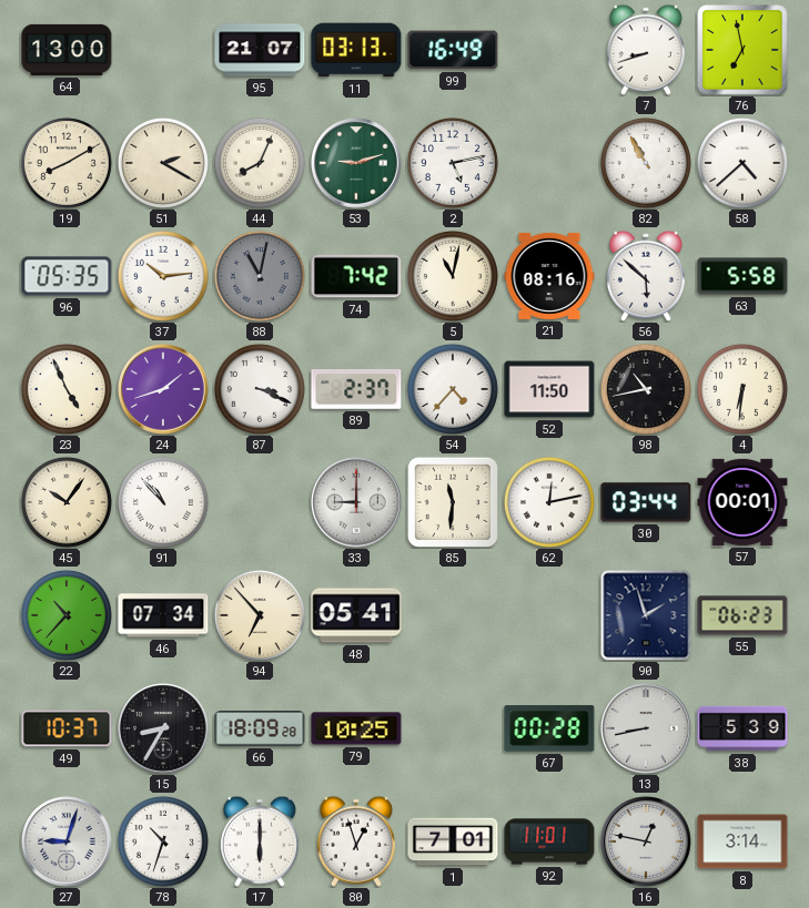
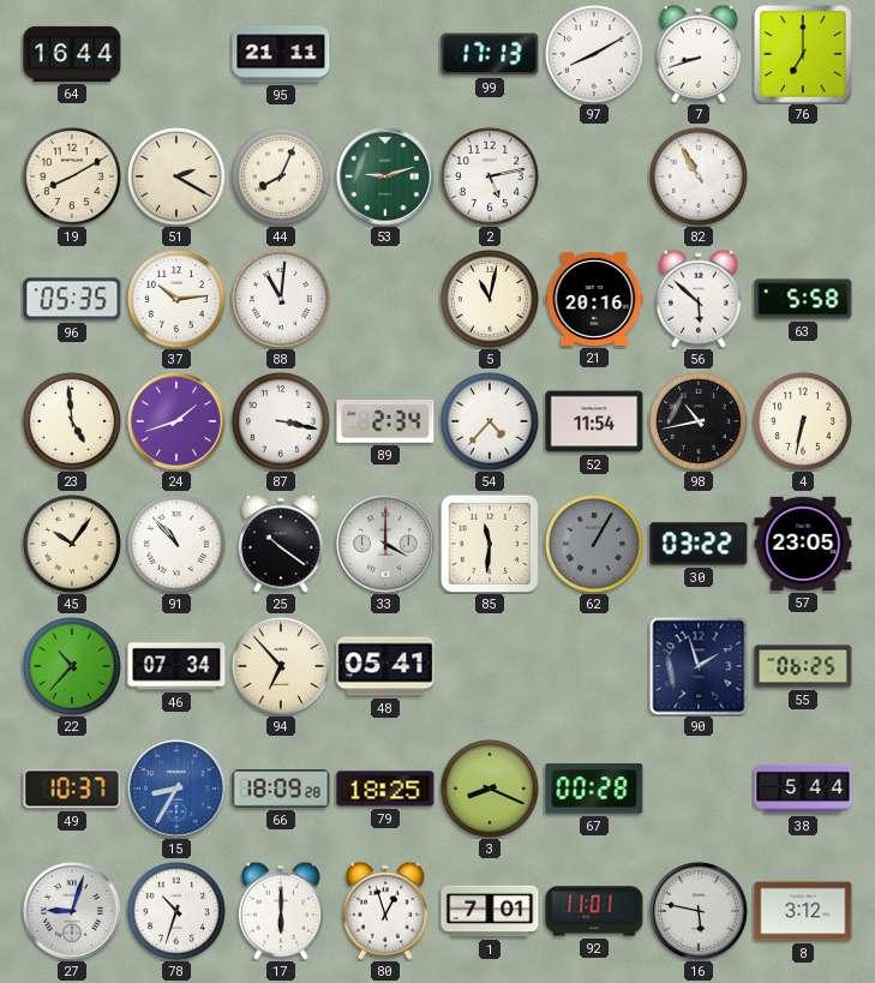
64: 13:00 -> 16:44
95: 21:07 -> 21:11
11: 03:13 -> none
99: 16:49 -> 17:13
97: none -> 8:10
76: 6:58 -> 7:00
58: 4:38 -> none
88: 11:02 -> 11:01
88 dial: grey -> white
74: 7:42 -> none
21: 08:16 -> 20:16
23: 4:56 -> 4:59
87: 3:19 -> 3:17
89: 2:37 -> 2:34
52: 11:50 -> 11:54
4: 6:31 -> 6:32
25: none -> 10:21
33: 9:00 -> 4:00
62: 12:13 -> 1:05
62 dial: white -> grey
30: 03:44 -> 03:22
57: 00:01 -> 23:05
55: 06:23 -> 06:25
15 dial: black -> blue
79: 10:25 -> 18:25
3: none -> 8:19
13: 8:43 -> none
38: 5:39 -> 5:44
16: 12:47 -> 5:47
8: 3:14 -> 3:12
